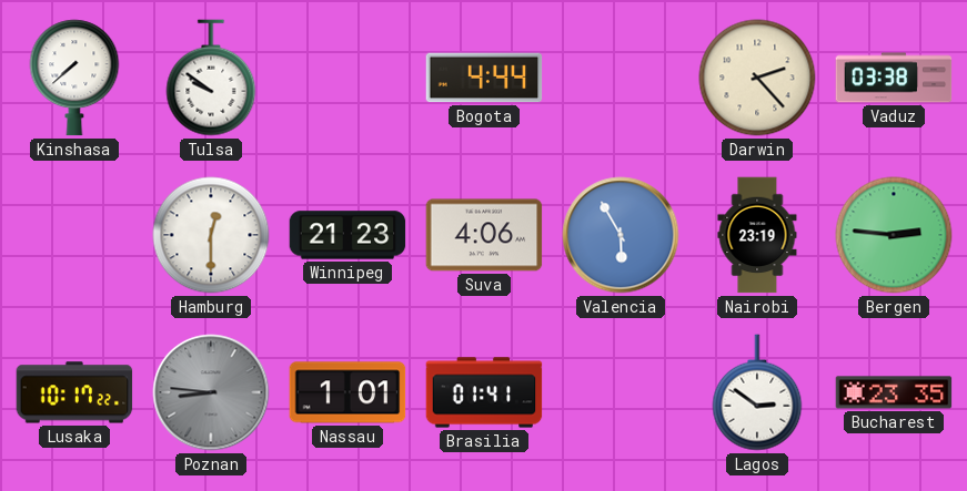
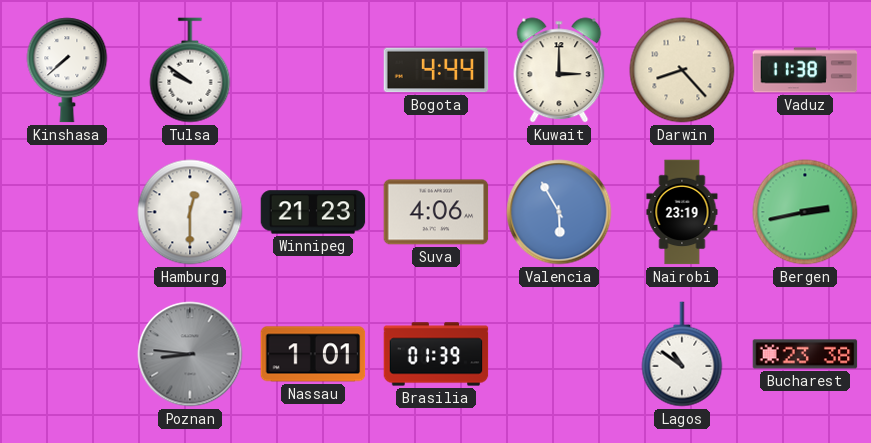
Kuwait: none -> 3:00
Darwin: 2:23 -> 8:23
Vaduz: 03:38 -> 11:38
Bergen: 2:46 -> 2:43
Lusaka: 10:17 -> none
Brasilia: 01:41 -> 01:39
Lagos: 2:51 -> 10:51
Bucharest: 23:35 -> 23:38
